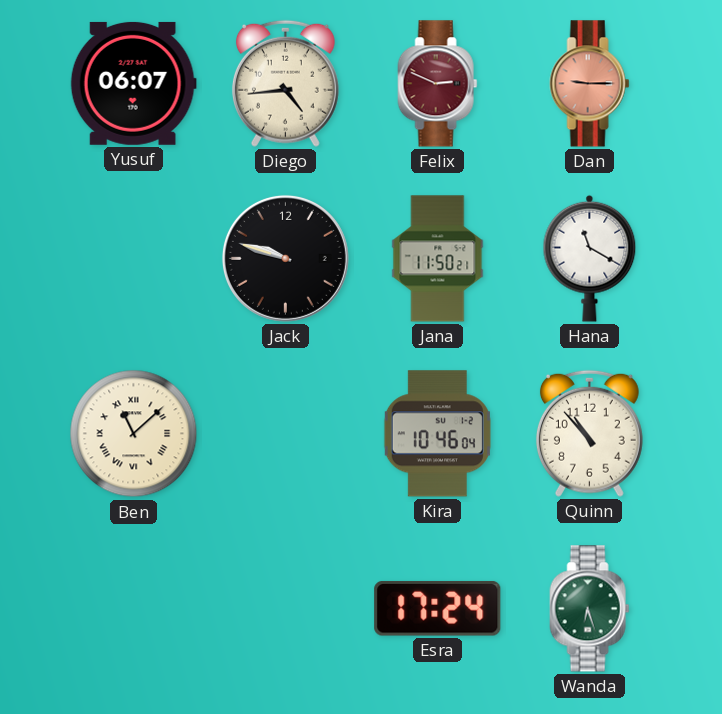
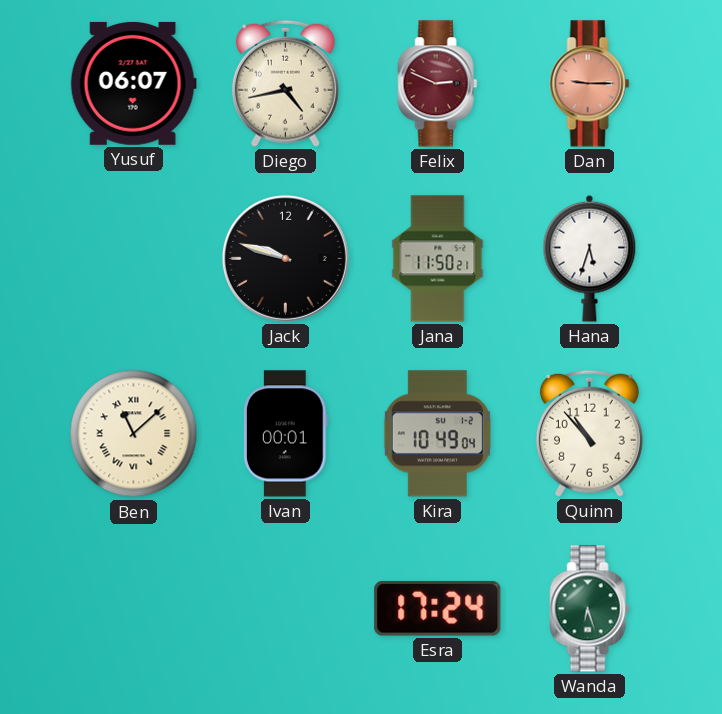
Diego: 4:44 -> 4:43
Hana: 11:20 -> 5:33
Ivan: none -> 00:01
Kira: 10:46 -> 10:49
